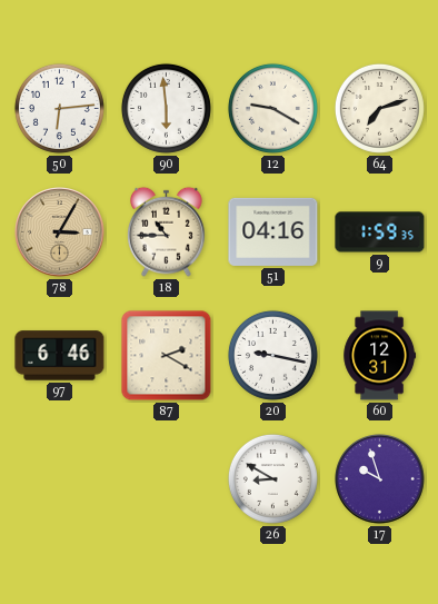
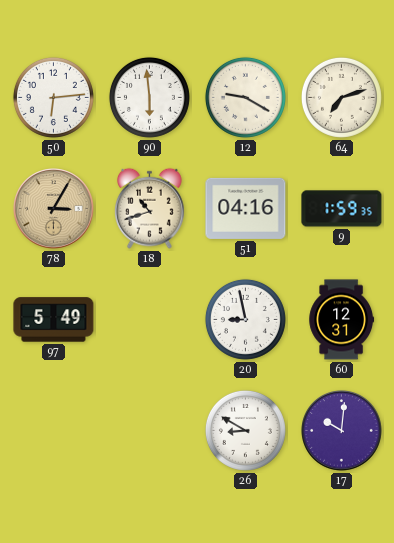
18: 10:45 -> 10:42
97: 6:46 -> 5:49
87: 2:20 -> none
20: 9:17 -> 8:58
17: 9:57 -> 10:01
